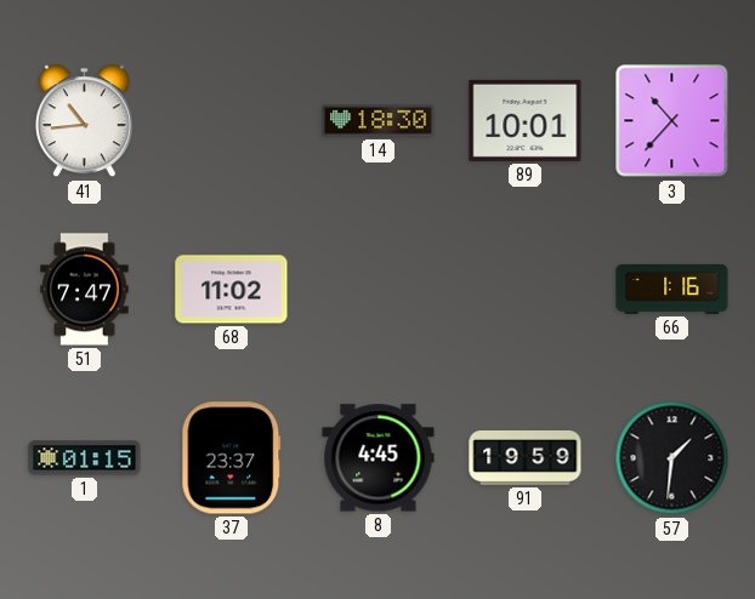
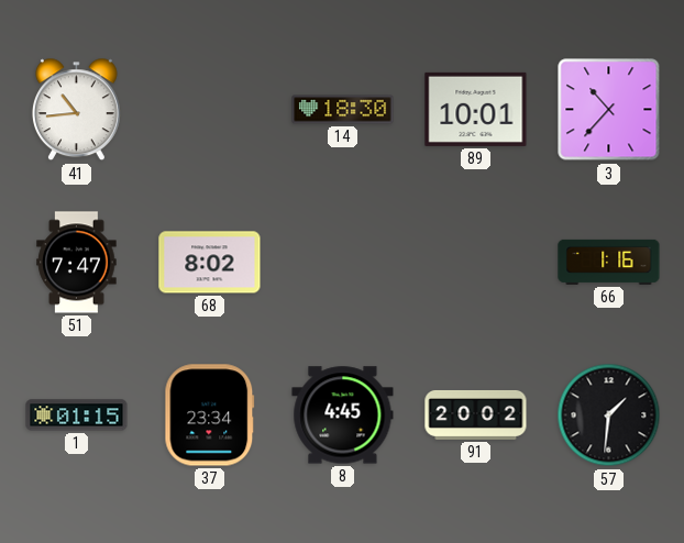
68: 11:02 -> 8:02
37: 23:37 -> 23:34
91: 19:59 -> 20:02
